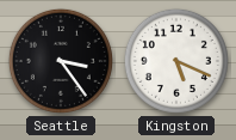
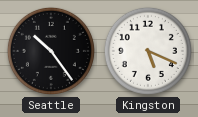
Seattle: 3:24 -> 10:24
